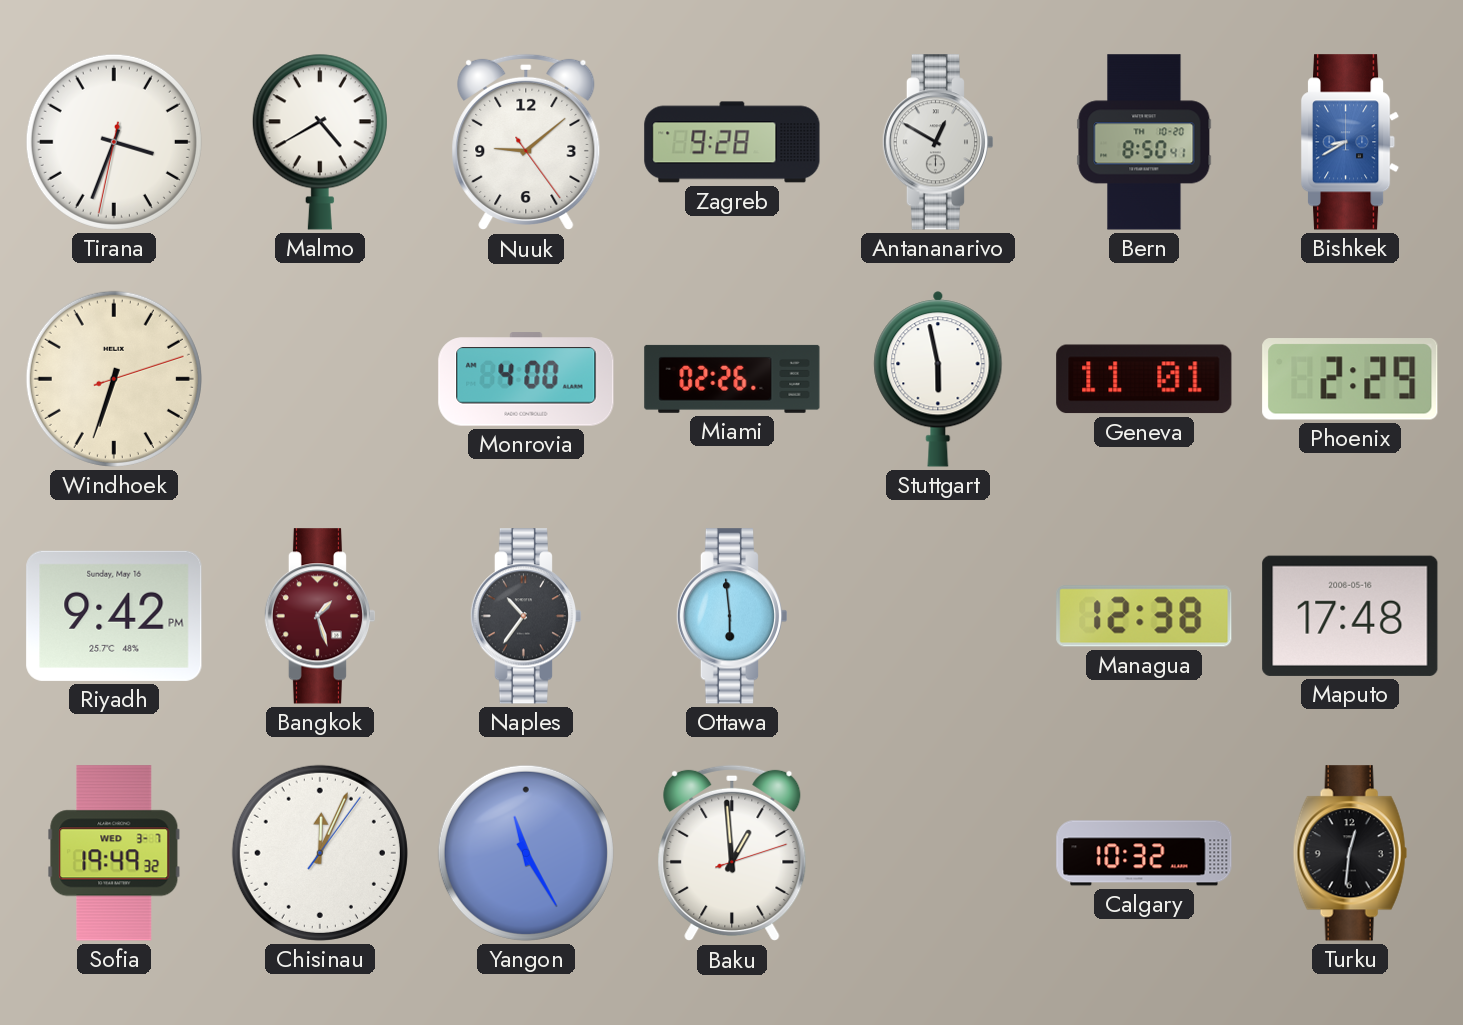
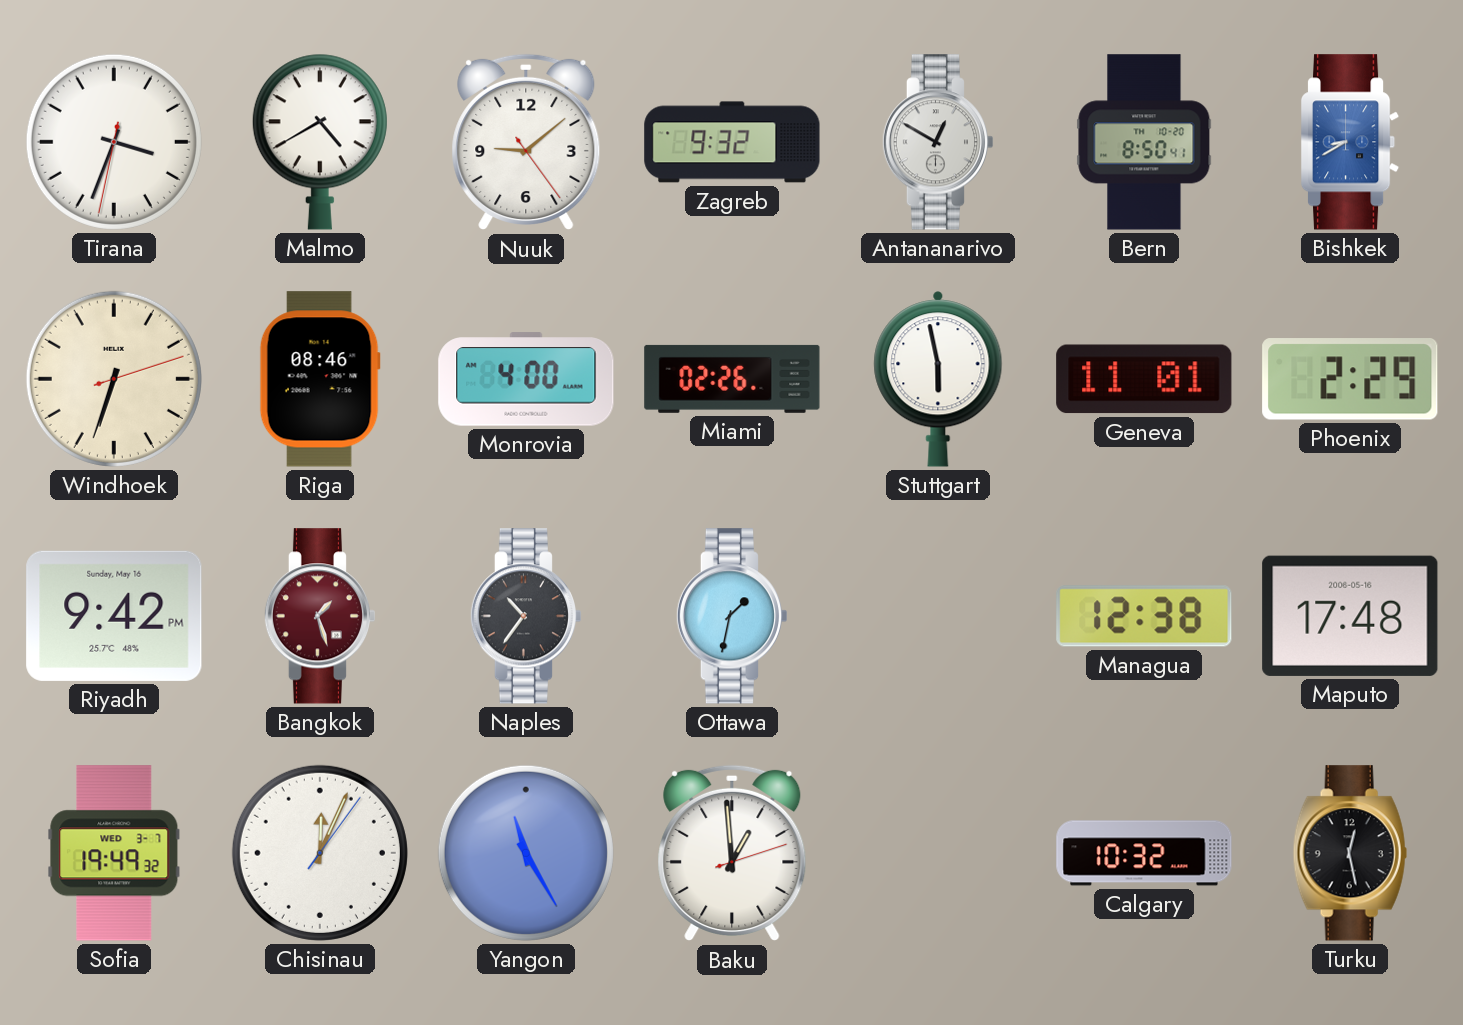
Zagreb: 9:28 -> 9:32
Riga: none -> 08:46
Ottawa: 5:59 -> 1:32
Turku: 12:31 -> 12:28
